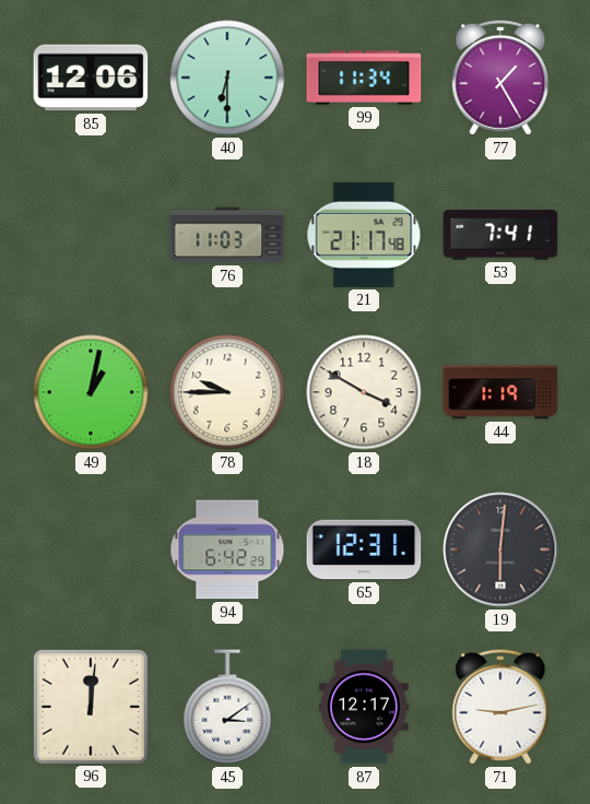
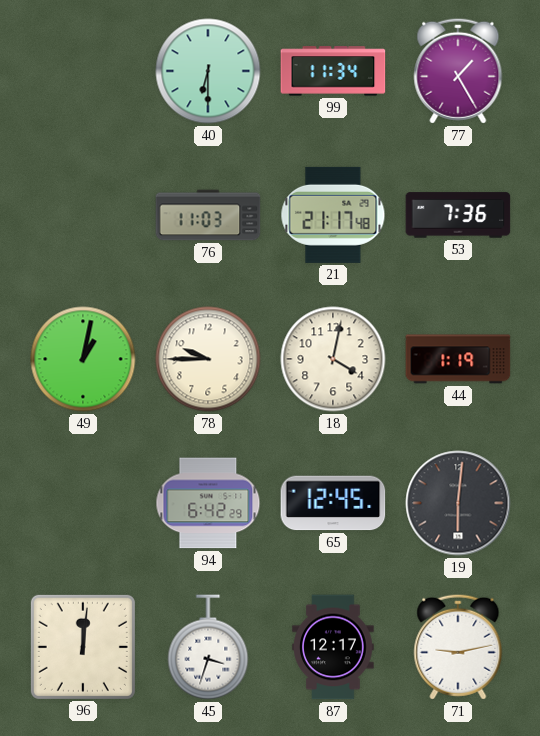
85: 12:06 -> none
53: 7:41 -> 7:36
18: 3:50 -> 4:02
65: 12:31 -> 12:45
45: 3:09 -> 3:33
